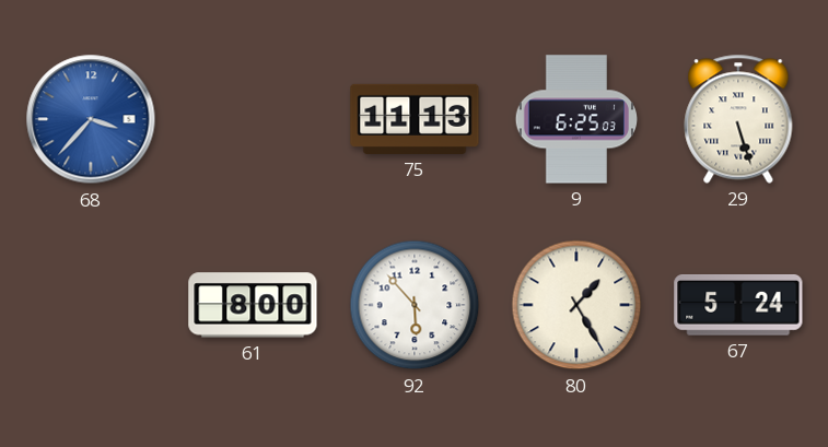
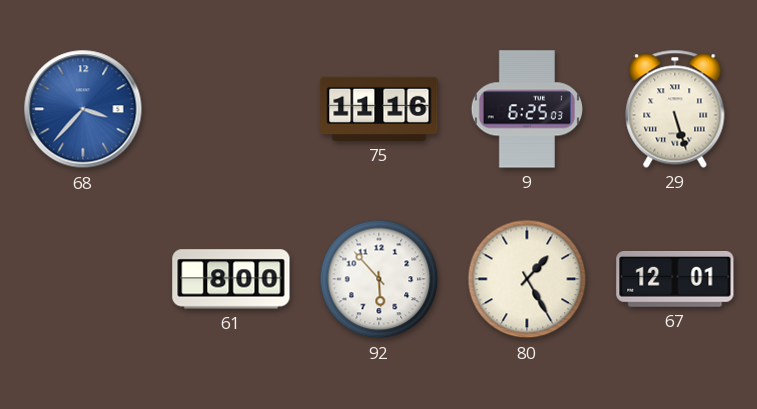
75: 11:13 -> 11:16
67: 5:24 -> 12:01
